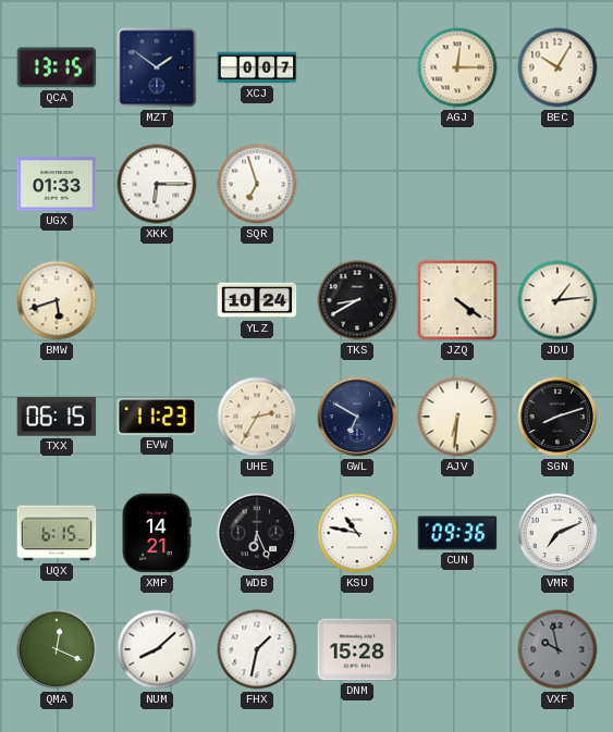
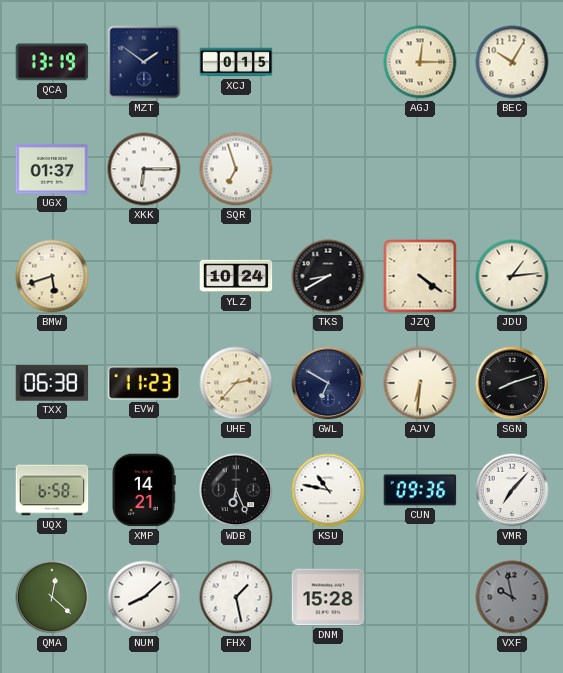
QCA: 13:15 -> 13:19
XCJ: 0:07 -> 0:15
UGX: 01:33 -> 01:37
TXX: 06:15 -> 06:38
UHE: 2:35 -> 2:37
UQX: 6:15 -> 6:58
VMR: 7:11 -> 7:07
QMA: 12:19 -> 12:22
FHX: 1:32 -> 1:28
